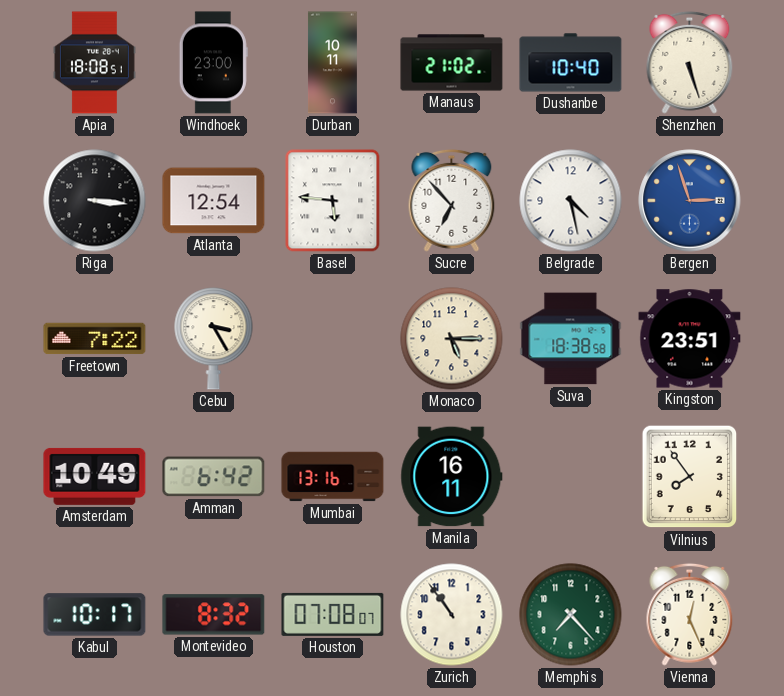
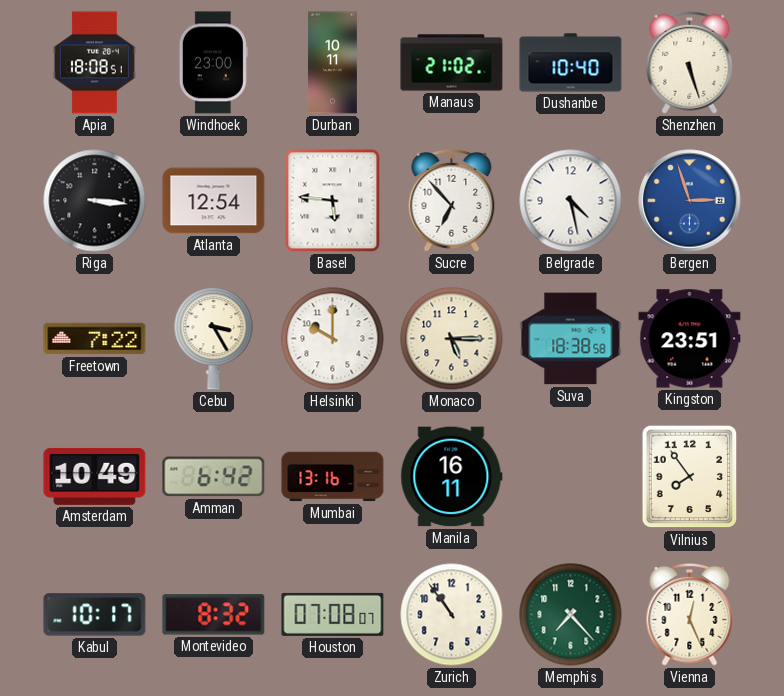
Helsinki: none -> 10:00
